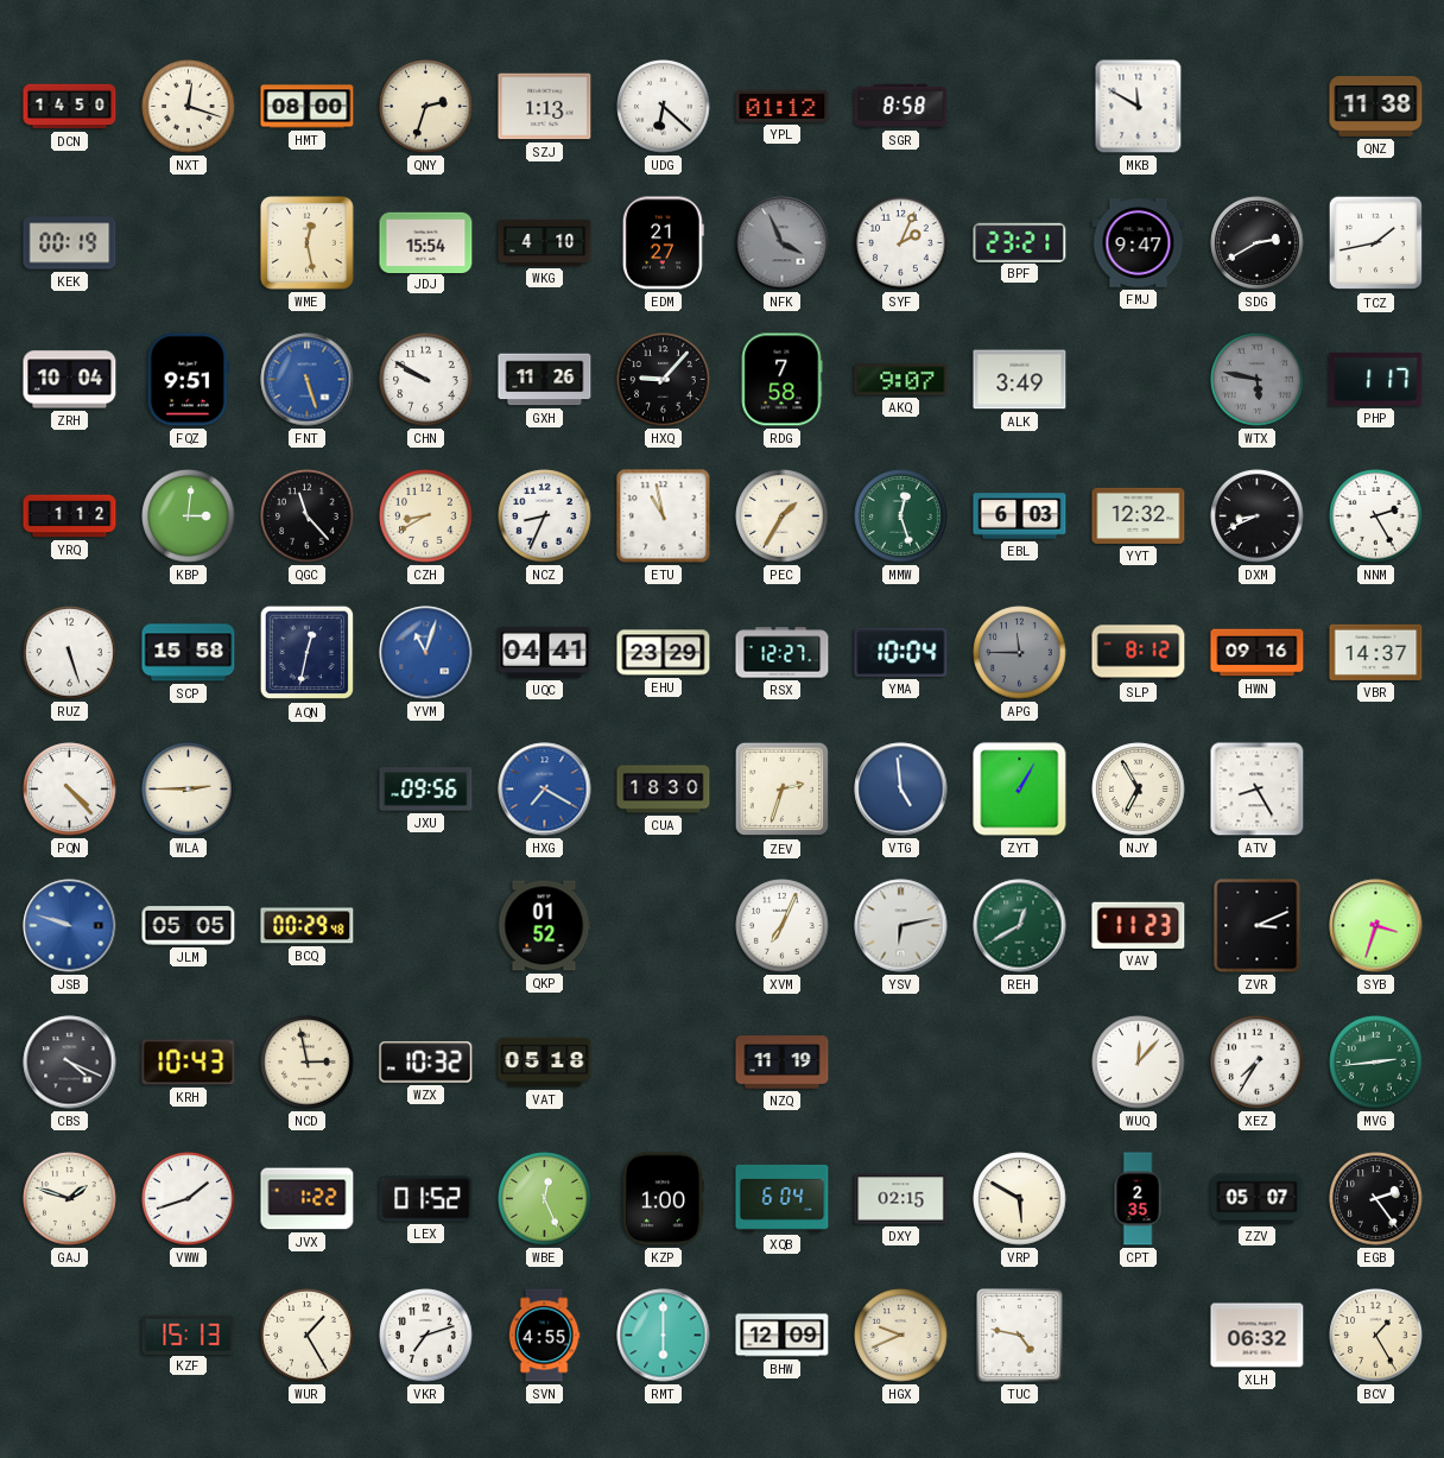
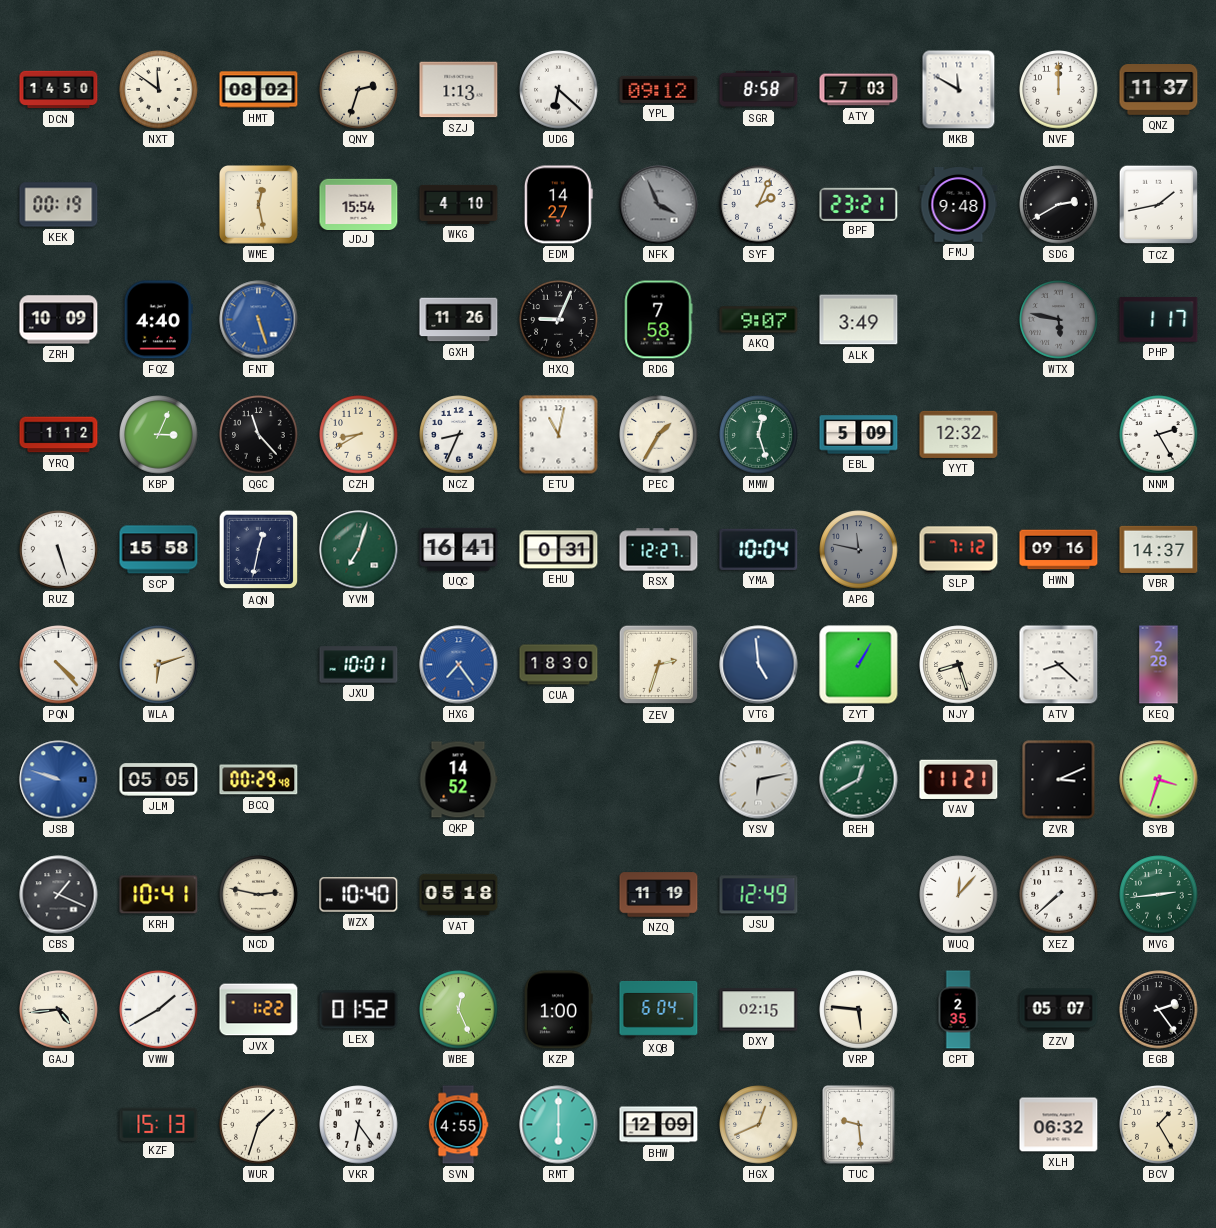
NXT: 12:18 -> 11:51
HMT: 08:00 -> 08:02
YPL: 01:12 -> 09:12
ATY: none -> 7:03
NVF: none -> 12:00
QNZ: 11:38 -> 11:37
EDM: 21:27 -> 14:27
FMJ: 9:47 -> 9:48
ZRH: 10:04 -> 10:09
FQZ: 9:51 -> 4:40
CHN: 9:50 -> none
HXQ: 9:07 -> 9:04
KBP: 3:01 -> 3:04
ETU: 10:58 -> 11:02
EBL: 6:03 -> 5:09
DXM: 8:41 -> none
YVM: 11:03 -> 7:03
YVM dial: blue -> green
UQC: 04:41 -> 16:41
EHU: 23:29 -> 0:31
APG: 11:45 -> 11:47
SLP: 8:12 -> 7:12
WLA: 2:45 -> 6:12
JXU: 09:56 -> 10:01
HXG: 7:20 -> 7:24
NJY: 6:55 -> 8:27
ATV: 8:25 -> 8:22
KEQ: none -> 2:28
QKP: 01:52 -> 14:52
XVM: 7:04 -> none
VAV: 11:23 -> 11:21
CBS: 4:19 -> 1:19
KRH: 10:43 -> 10:41
NCD: 2:58 -> 2:47
WZX: 10:32 -> 10:40
JSU: none -> 12:49
XEZ: 7:35 -> 7:38
GAJ: 1:48 -> 4:44
VWW: 1:42 -> 1:40
VRP: 5:50 -> 5:46
WUR: 1:25 -> 1:33
VKR: 7:12 -> 6:24
HGX: 9:41 -> 12:41
TUC: 4:47 -> 9:29
